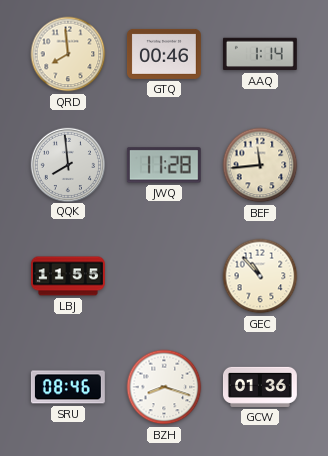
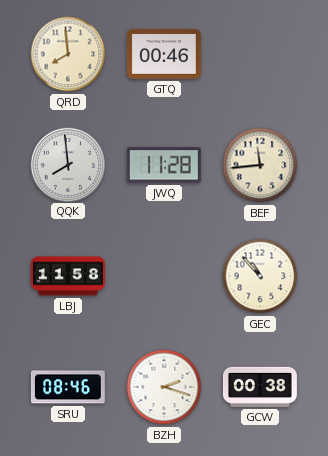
AAQ: 1:14 -> none
LBJ: 11:55 -> 11:58
BZH: 8:18 -> 2:18
GCW: 01:36 -> 00:38
